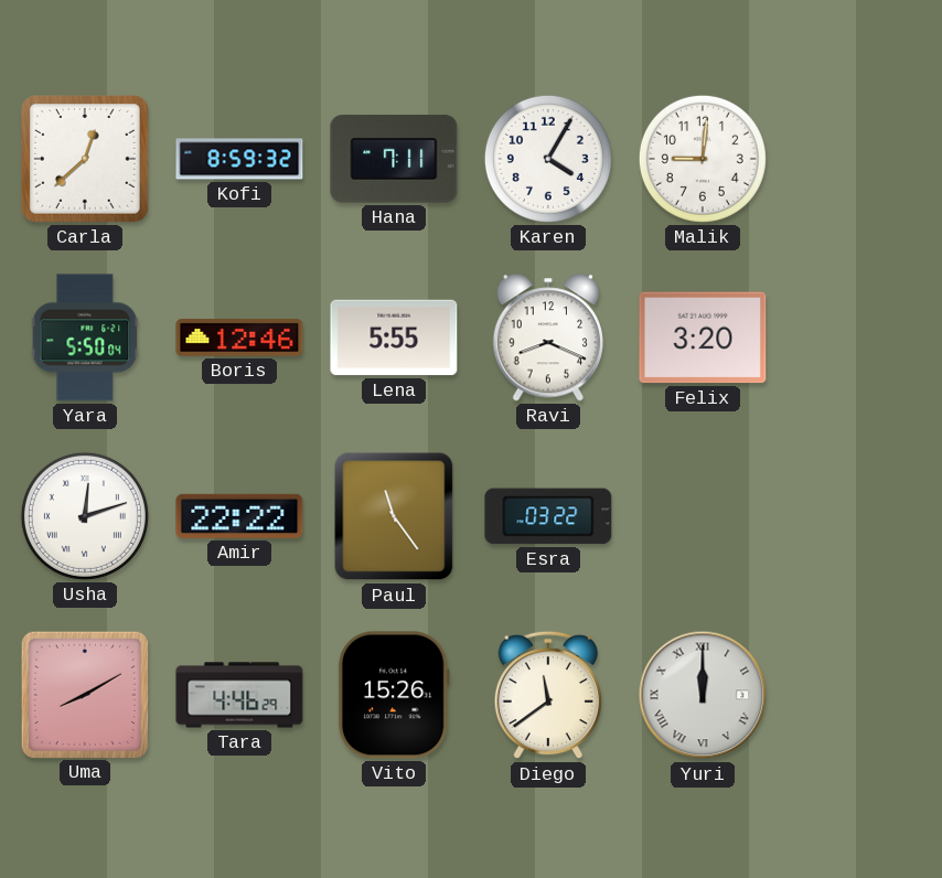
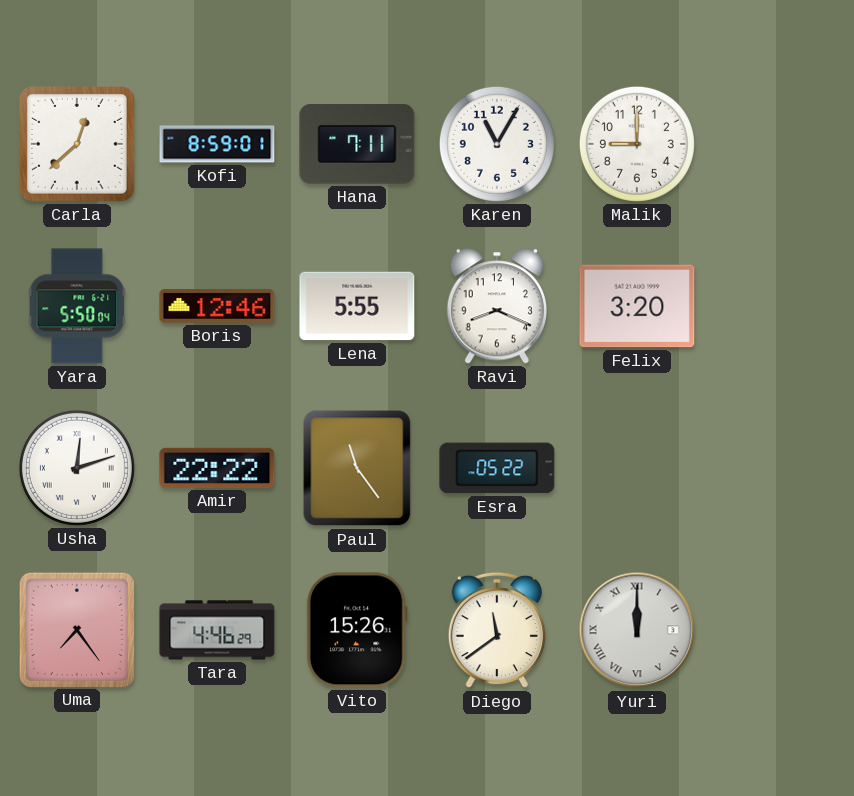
Kofi: 8:59:32 -> 8:59:01
Karen: 4:05 -> 11:05
Malik: 9:01 -> 9:00
Esra: 03:22 -> 05:22
Uma: 8:10 -> 7:24
